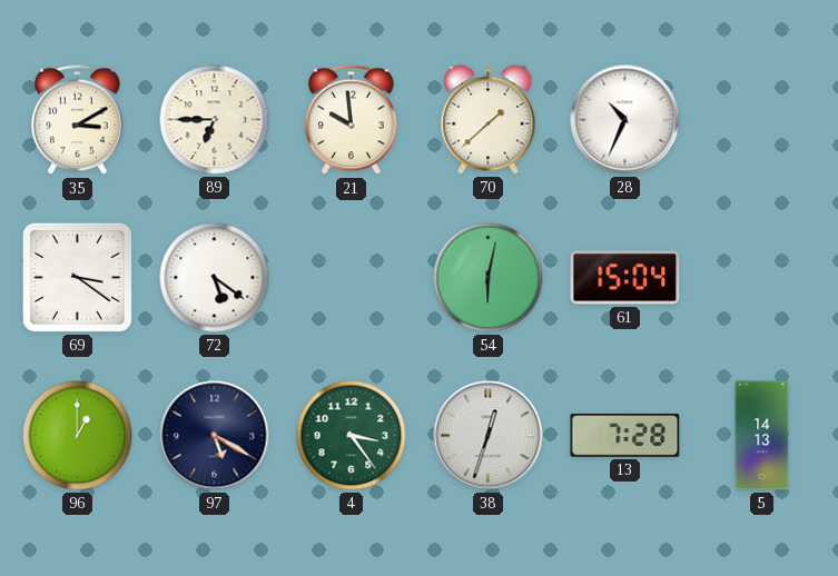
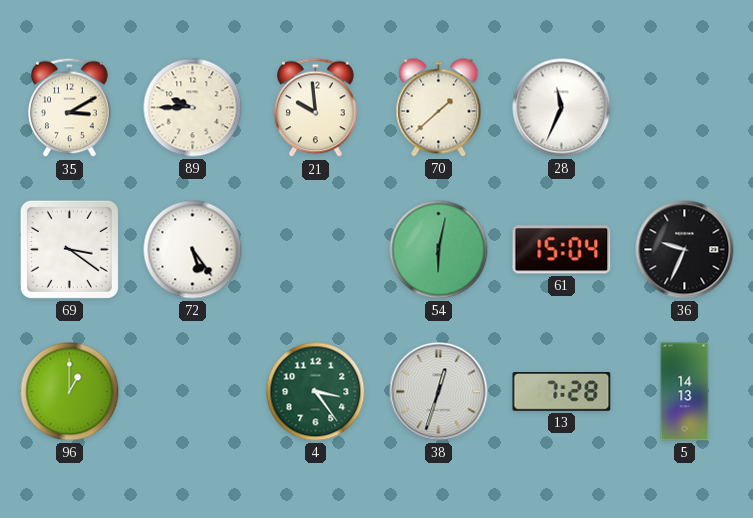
89: 6:45 -> 9:45
28: 10:34 -> 11:34
72: 5:21 -> 5:24
36: none -> 9:34
97: 5:20 -> none
